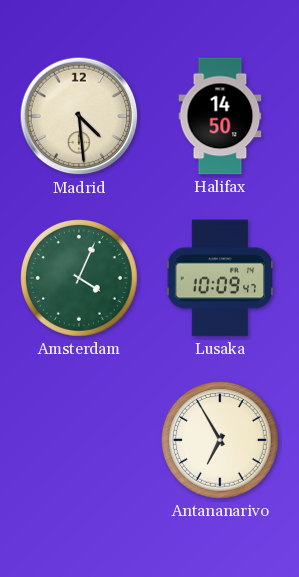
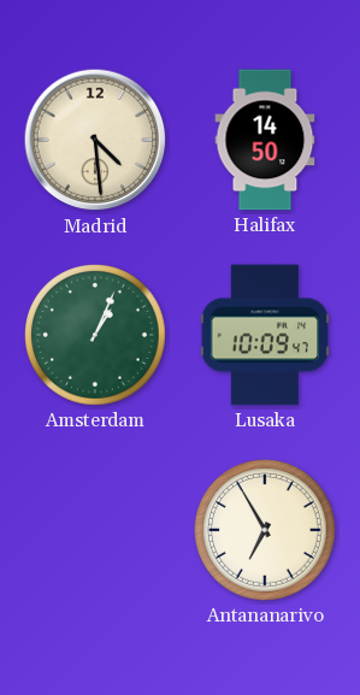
Amsterdam: 4:04 -> 1:04
